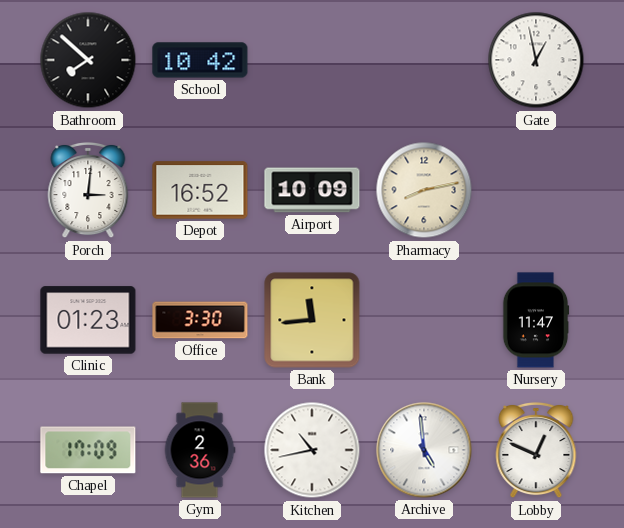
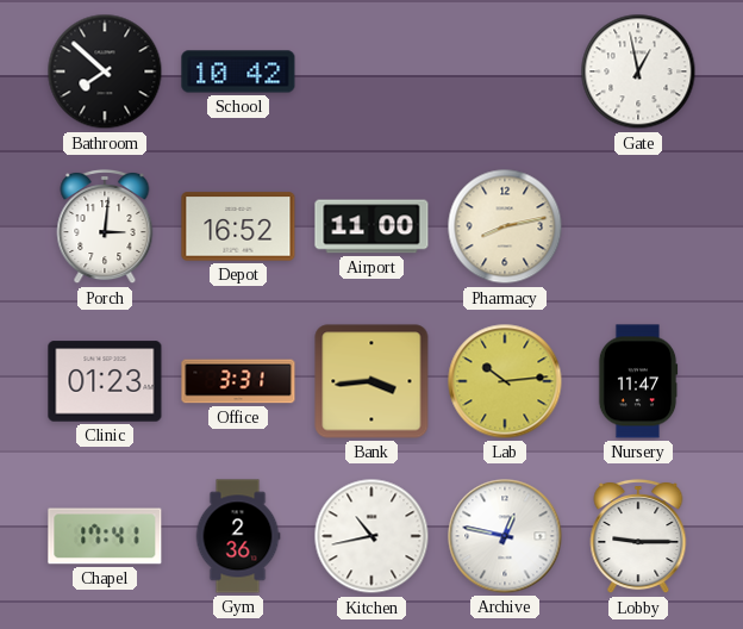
Airport: 10:09 -> 11:00
Office: 3:30 -> 3:31
Bank: 11:44 -> 3:44
Lab: none -> 10:14
Chapel: 17:09 -> 17:41
Archive: 4:59 -> 12:47
Lobby: 12:49 -> 9:15
